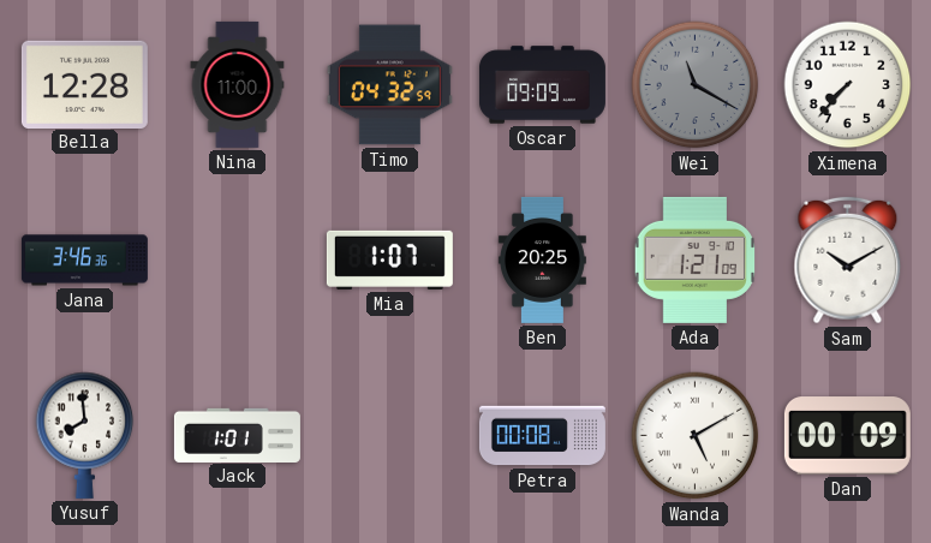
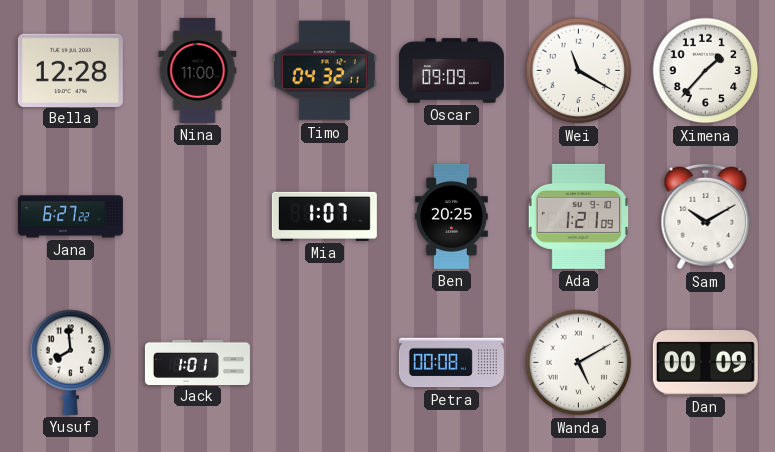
Timo: 04:32:59 -> 04:32:11
Wei dial: grey -> white
Ximena: 7:37 -> 1:37
Jana: 3:46 -> 6:27
